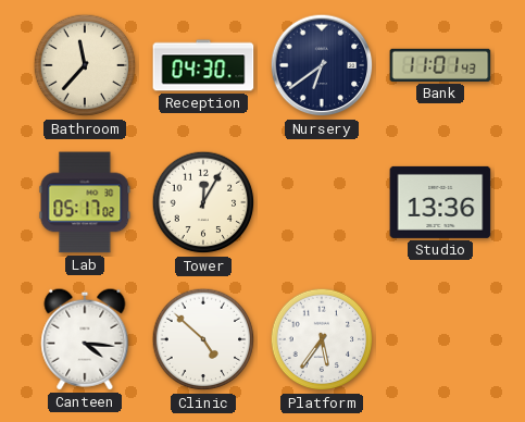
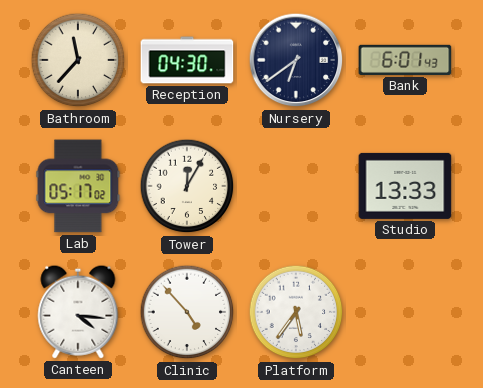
Bank: 11:01 -> 6:01
Studio: 13:36 -> 13:33
Clinic: 4:52 -> 4:53
